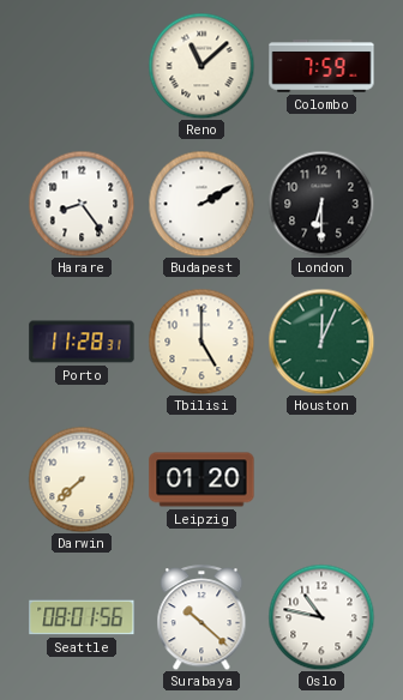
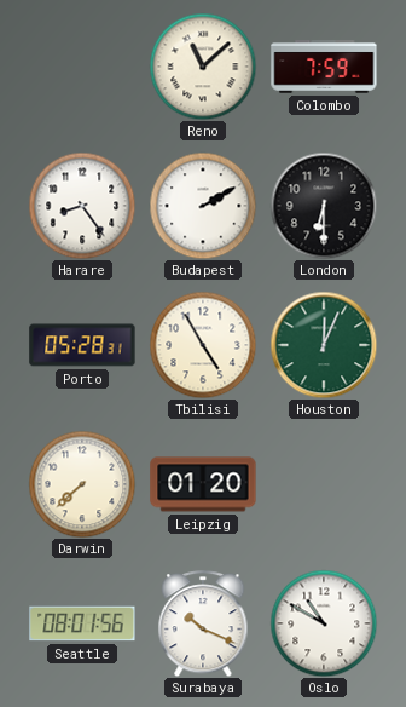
Porto: 11:28 -> 05:28
Tbilisi: 5:00 -> 4:55
Surabaya: 10:22 -> 10:19
Oslo: 10:47 -> 10:50
